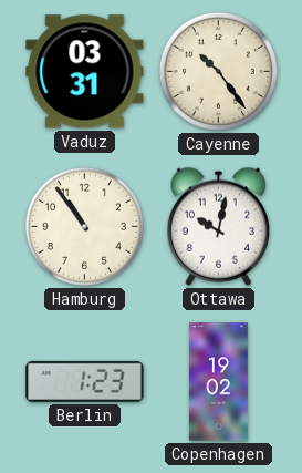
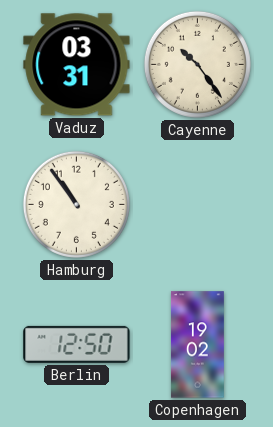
Ottawa: 10:02 -> none
Berlin: 1:23 -> 12:50
